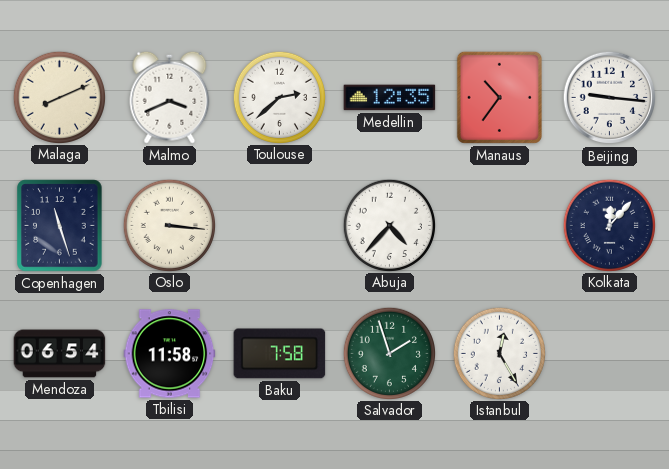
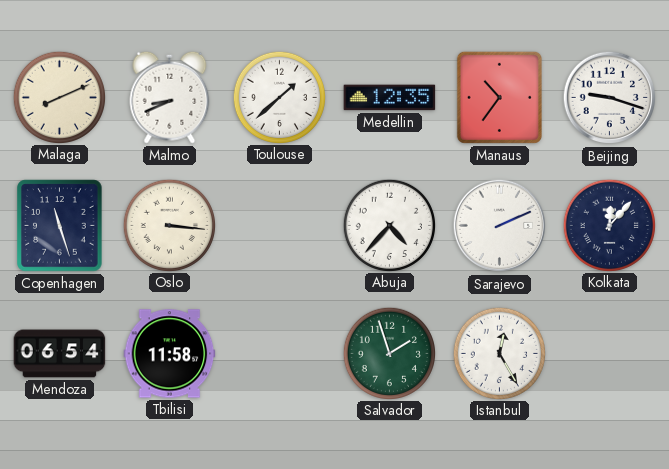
Malmo: 3:41 -> 8:41
Toulouse: 2:38 -> 1:38
Beijing: 9:16 -> 9:18
Sarajevo: none -> 2:11
Baku: 7:58 -> none
